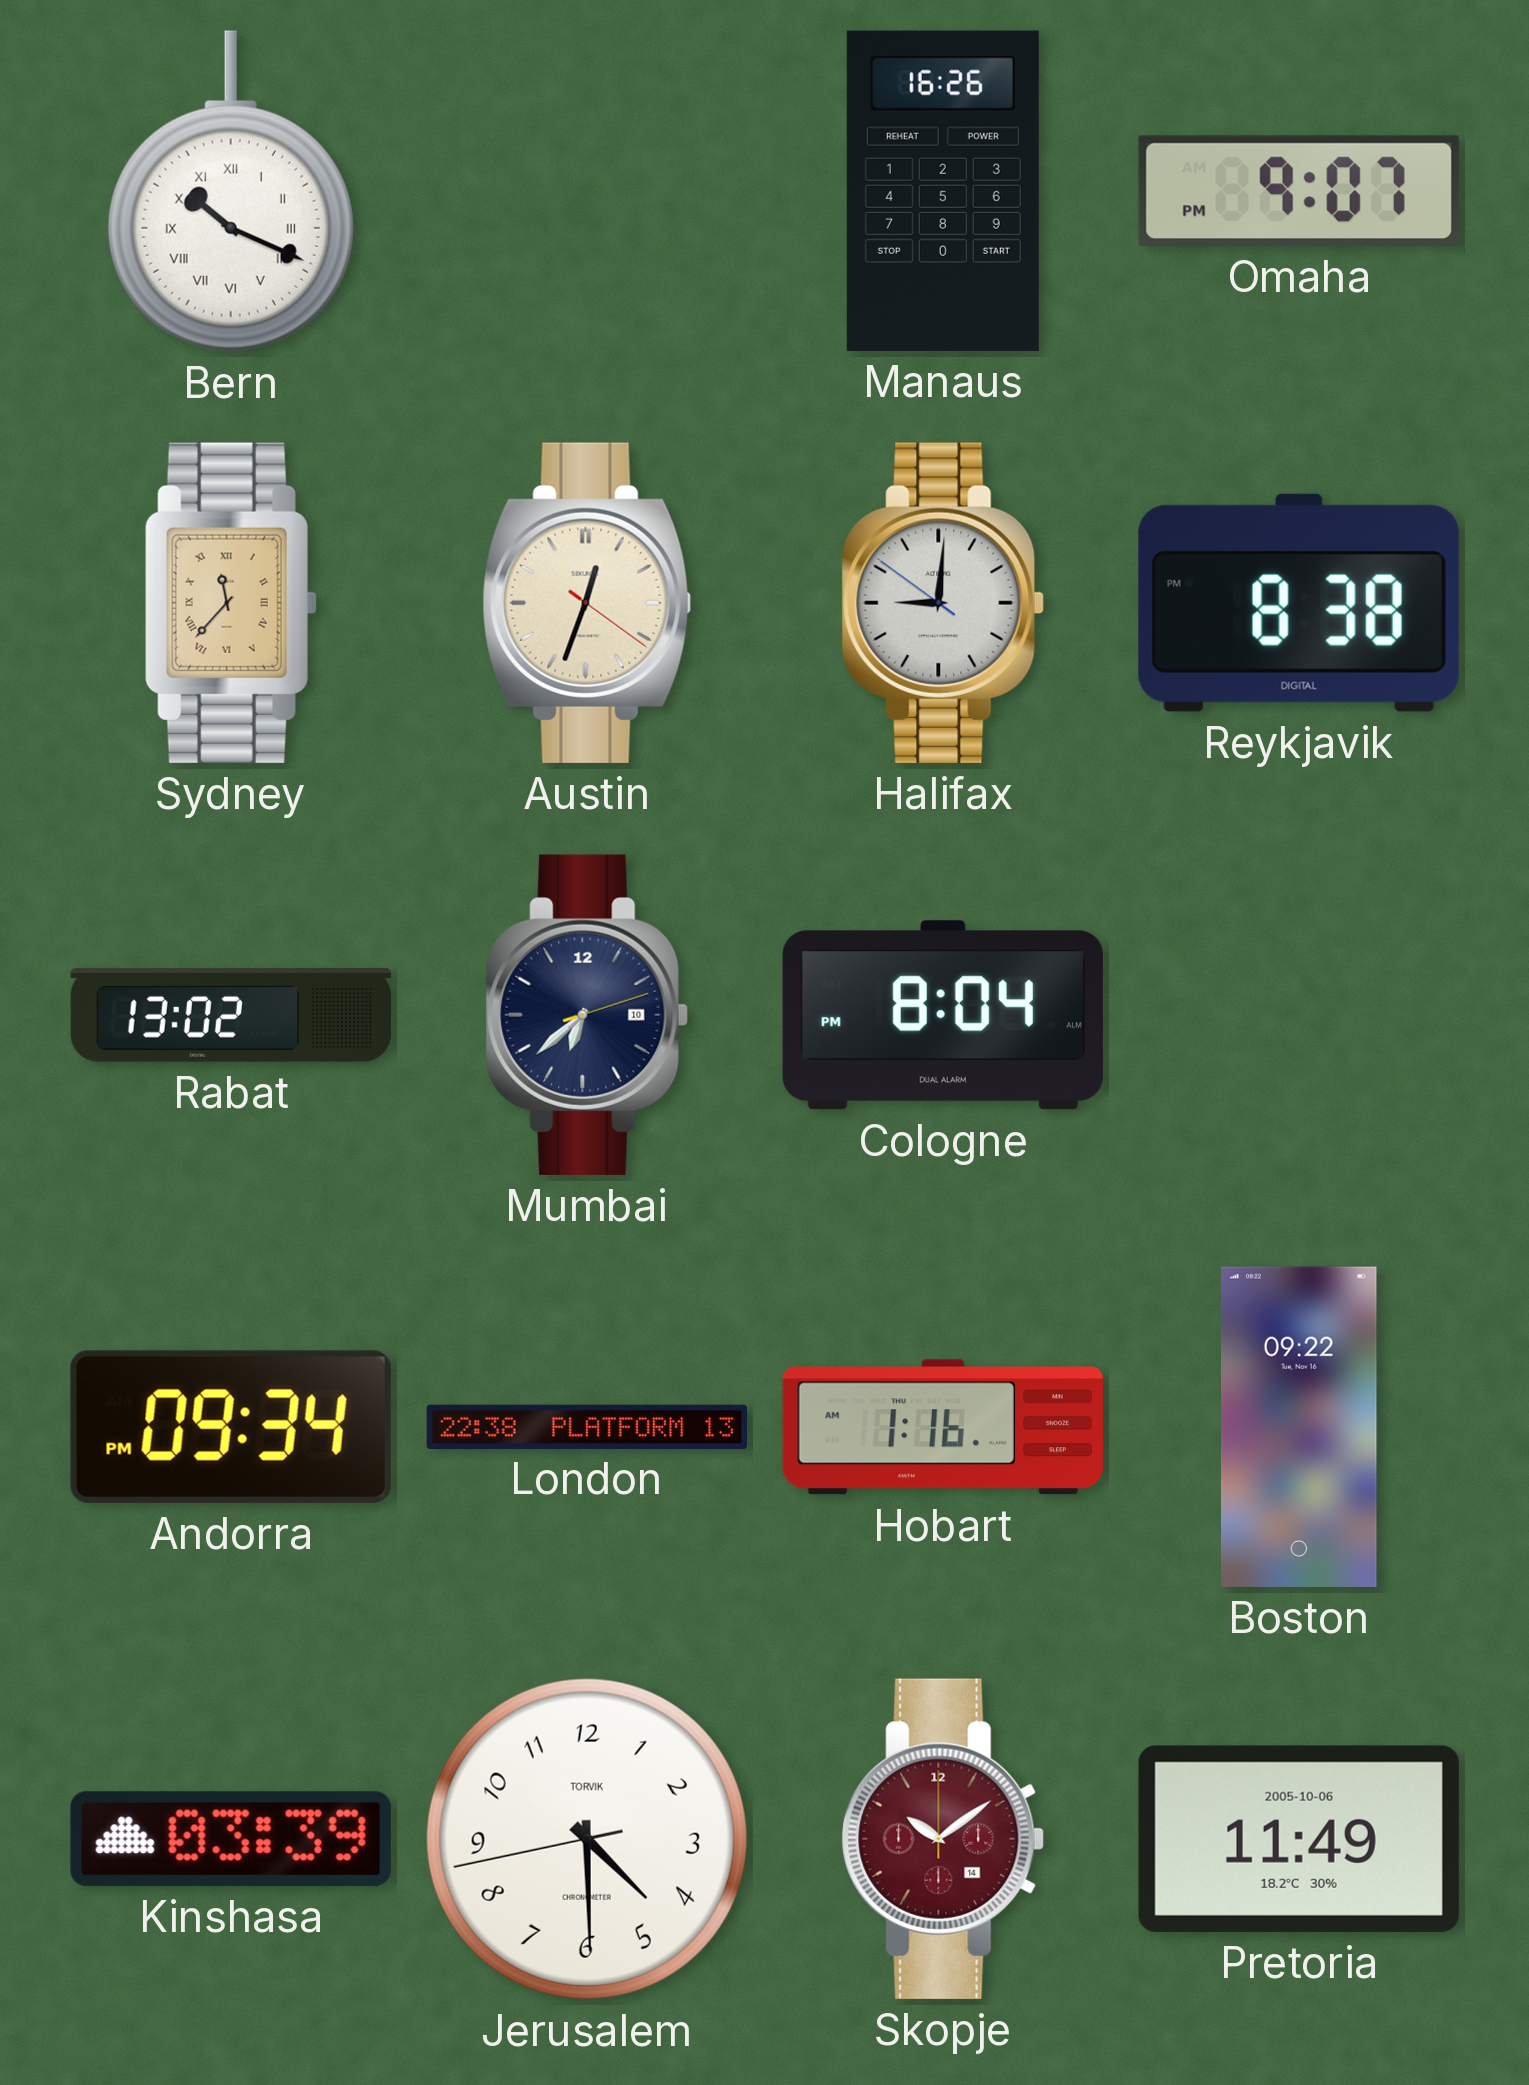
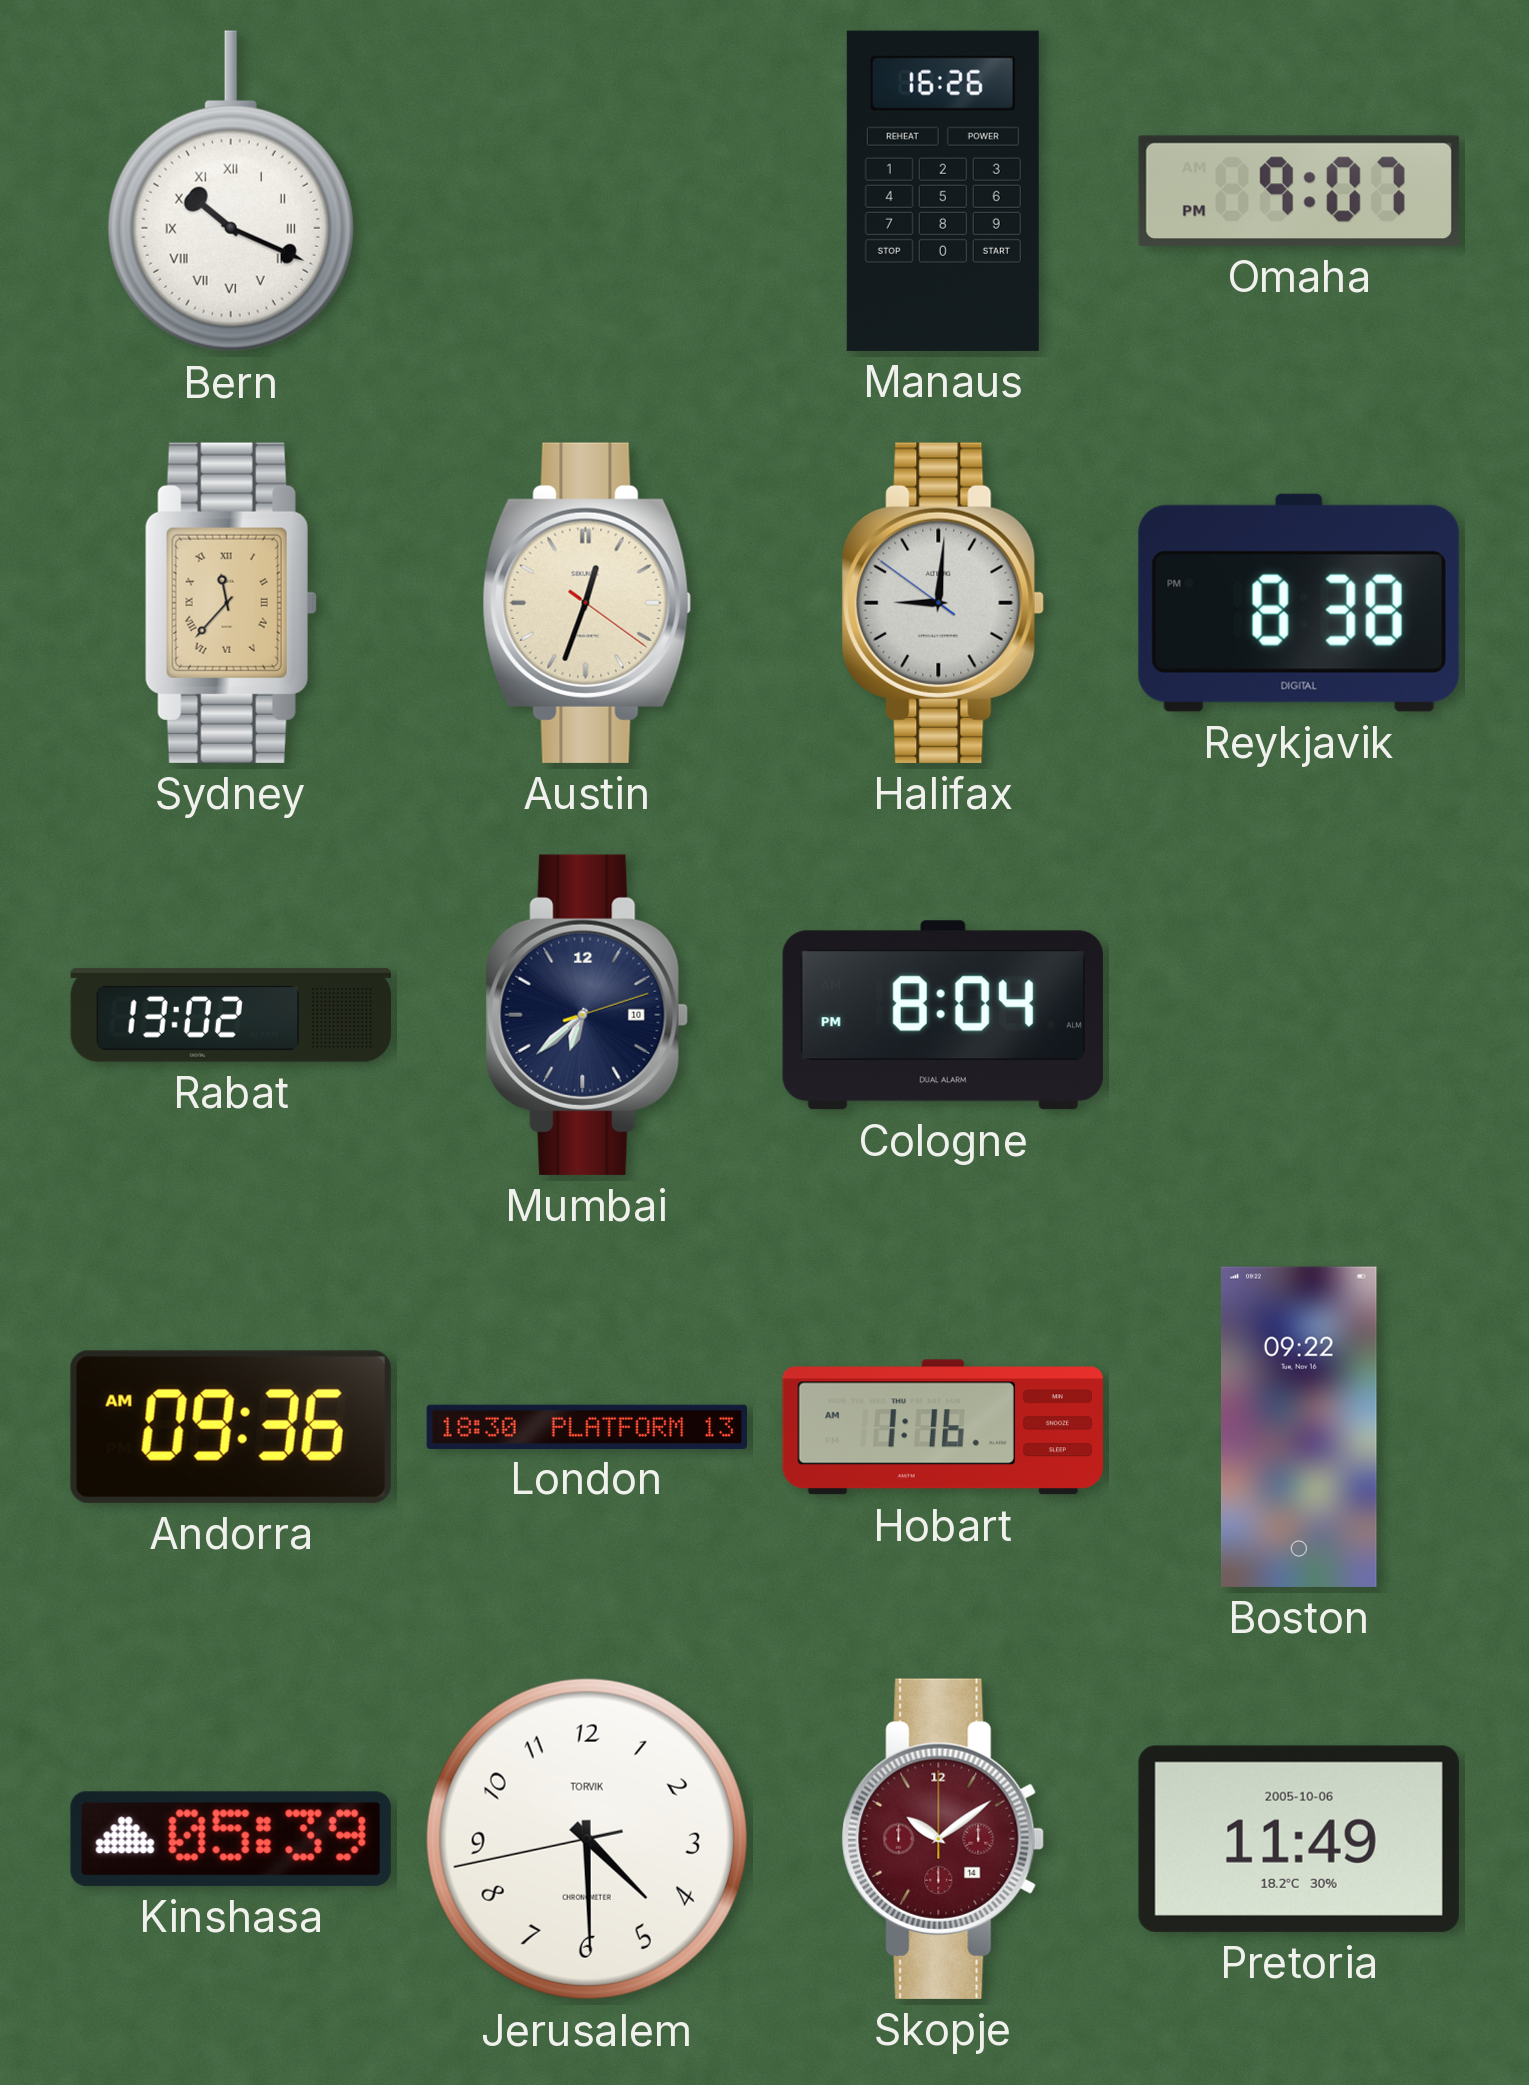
Andorra: 09:34 -> 09:36
London: 22:38 -> 18:30
Kinshasa: 03:39 -> 05:39
